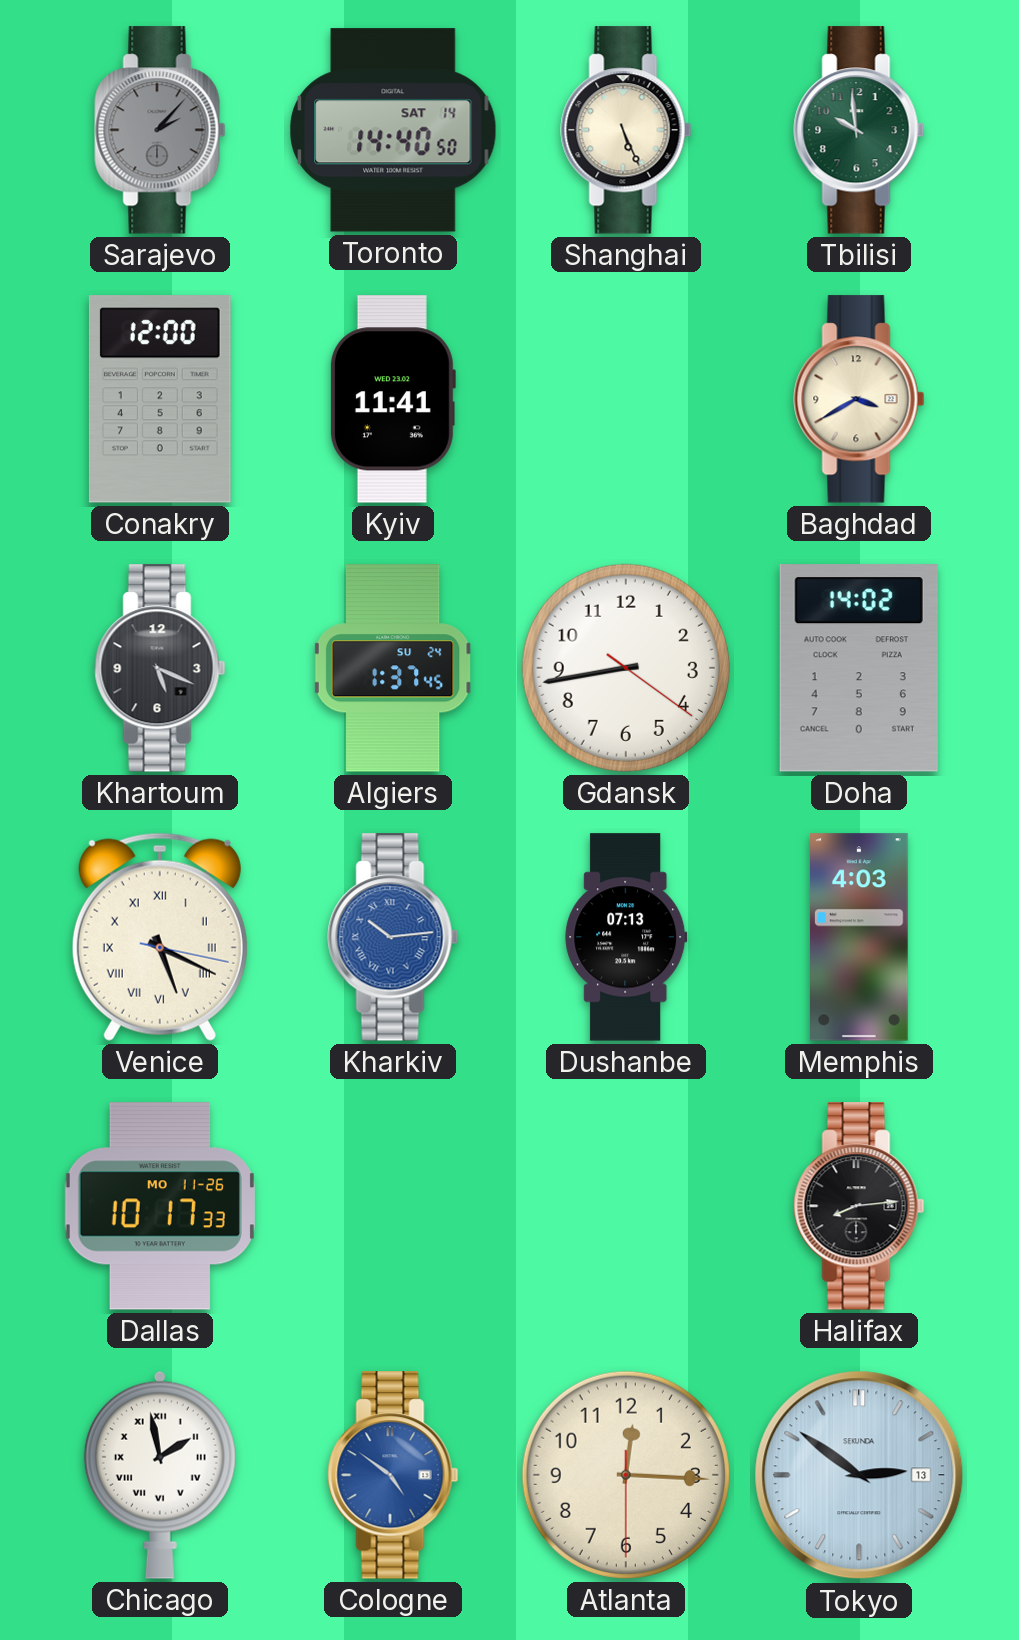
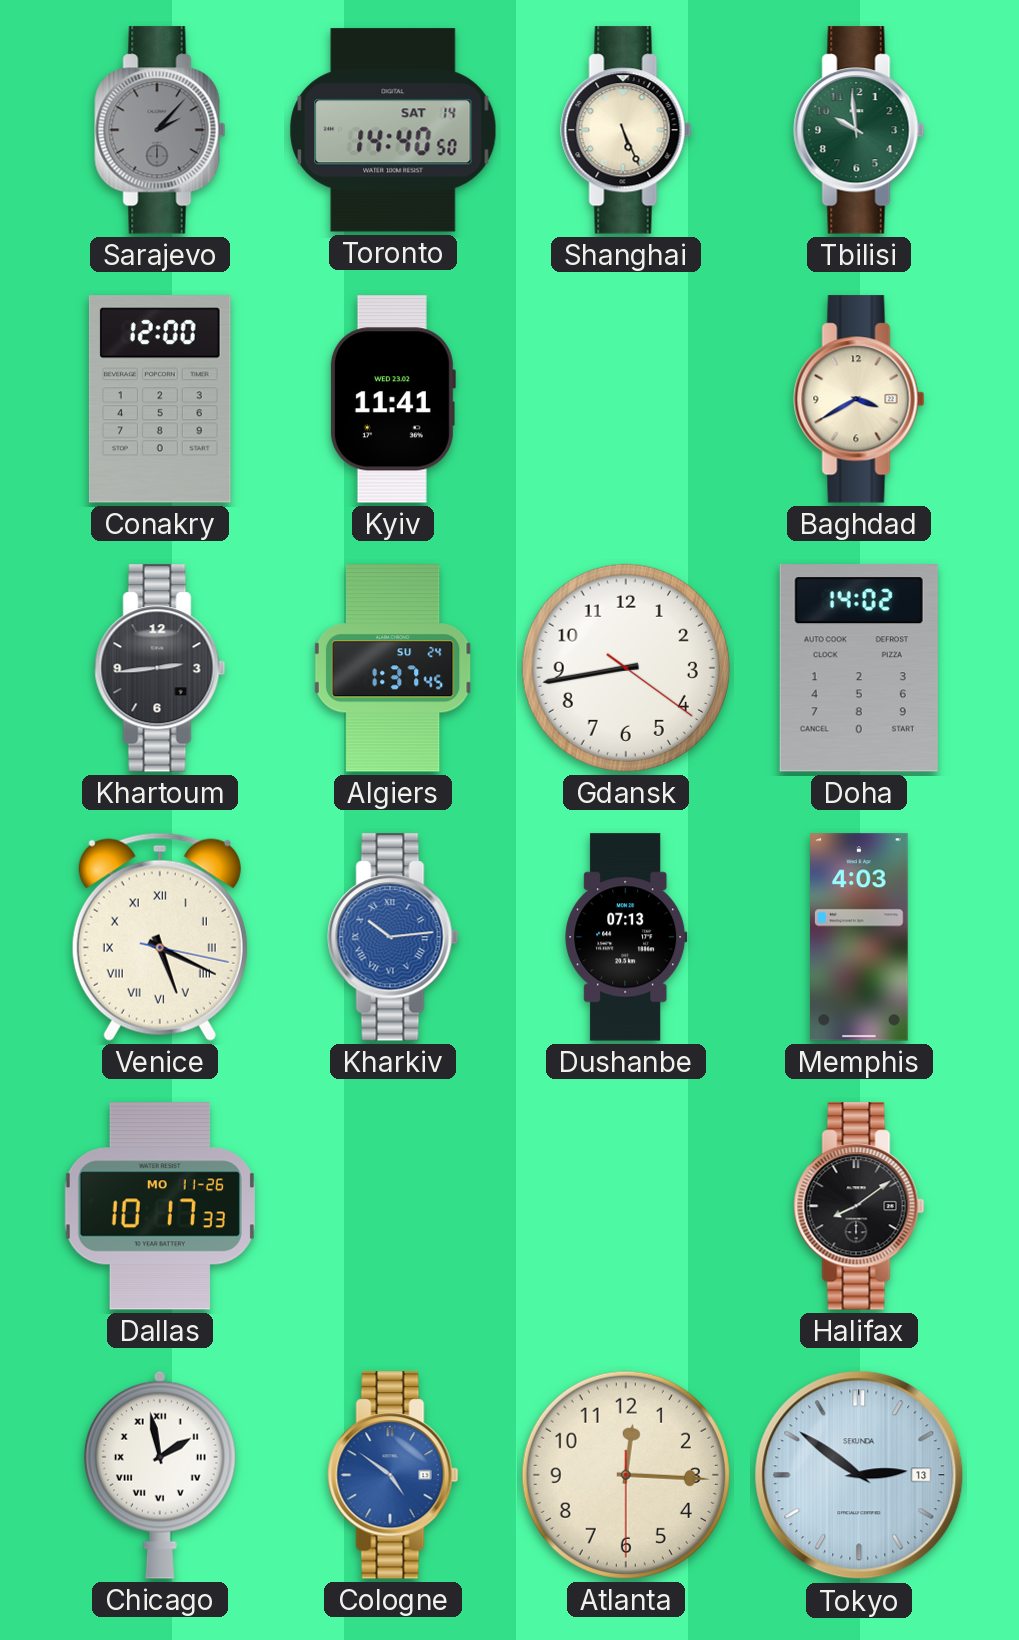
Khartoum: 5:19 -> 2:44
Halifax: 8:14 -> 8:09
